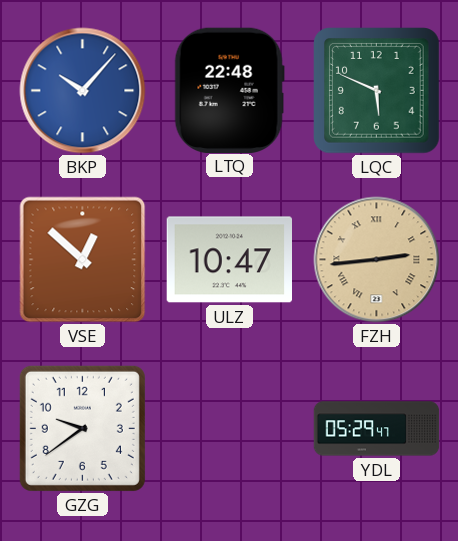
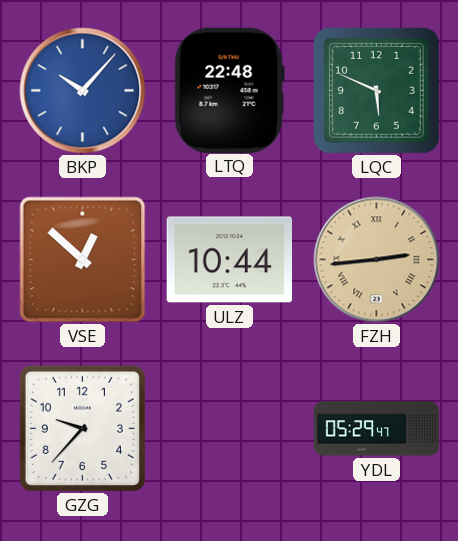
ULZ: 10:47 -> 10:44
GZG: 9:39 -> 9:37
